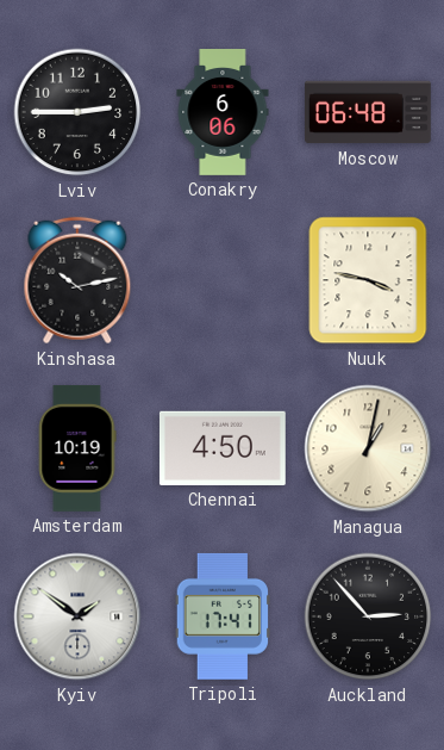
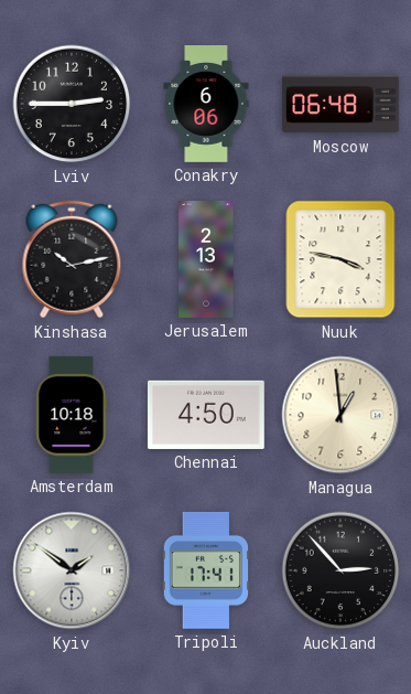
Jerusalem: none -> 2:13
Amsterdam: 10:19 -> 10:18
Managua: 1:02 -> 12:59
